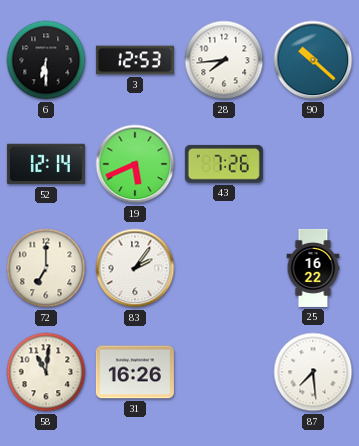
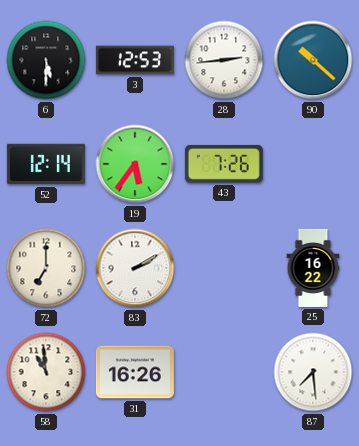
6: 6:30 -> 5:30
28: 7:44 -> 2:44
19: 5:41 -> 5:36
83: 2:06 -> 2:10
58: 11:01 -> 10:59
